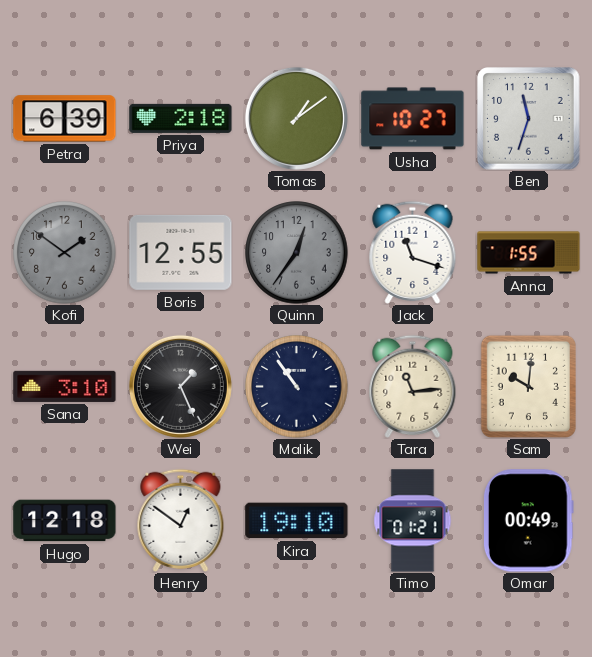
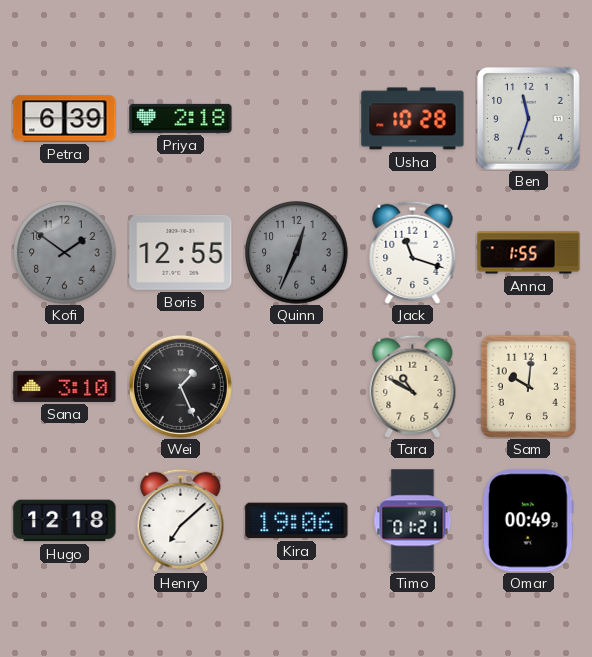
Tomas: 1:09 -> none
Usha: 10:27 -> 10:28
Quinn: 12:36 -> 12:34
Malik: 10:54 -> none
Tara: 11:14 -> 10:50
Henry: 12:51 -> 7:08
Kira: 19:10 -> 19:06
